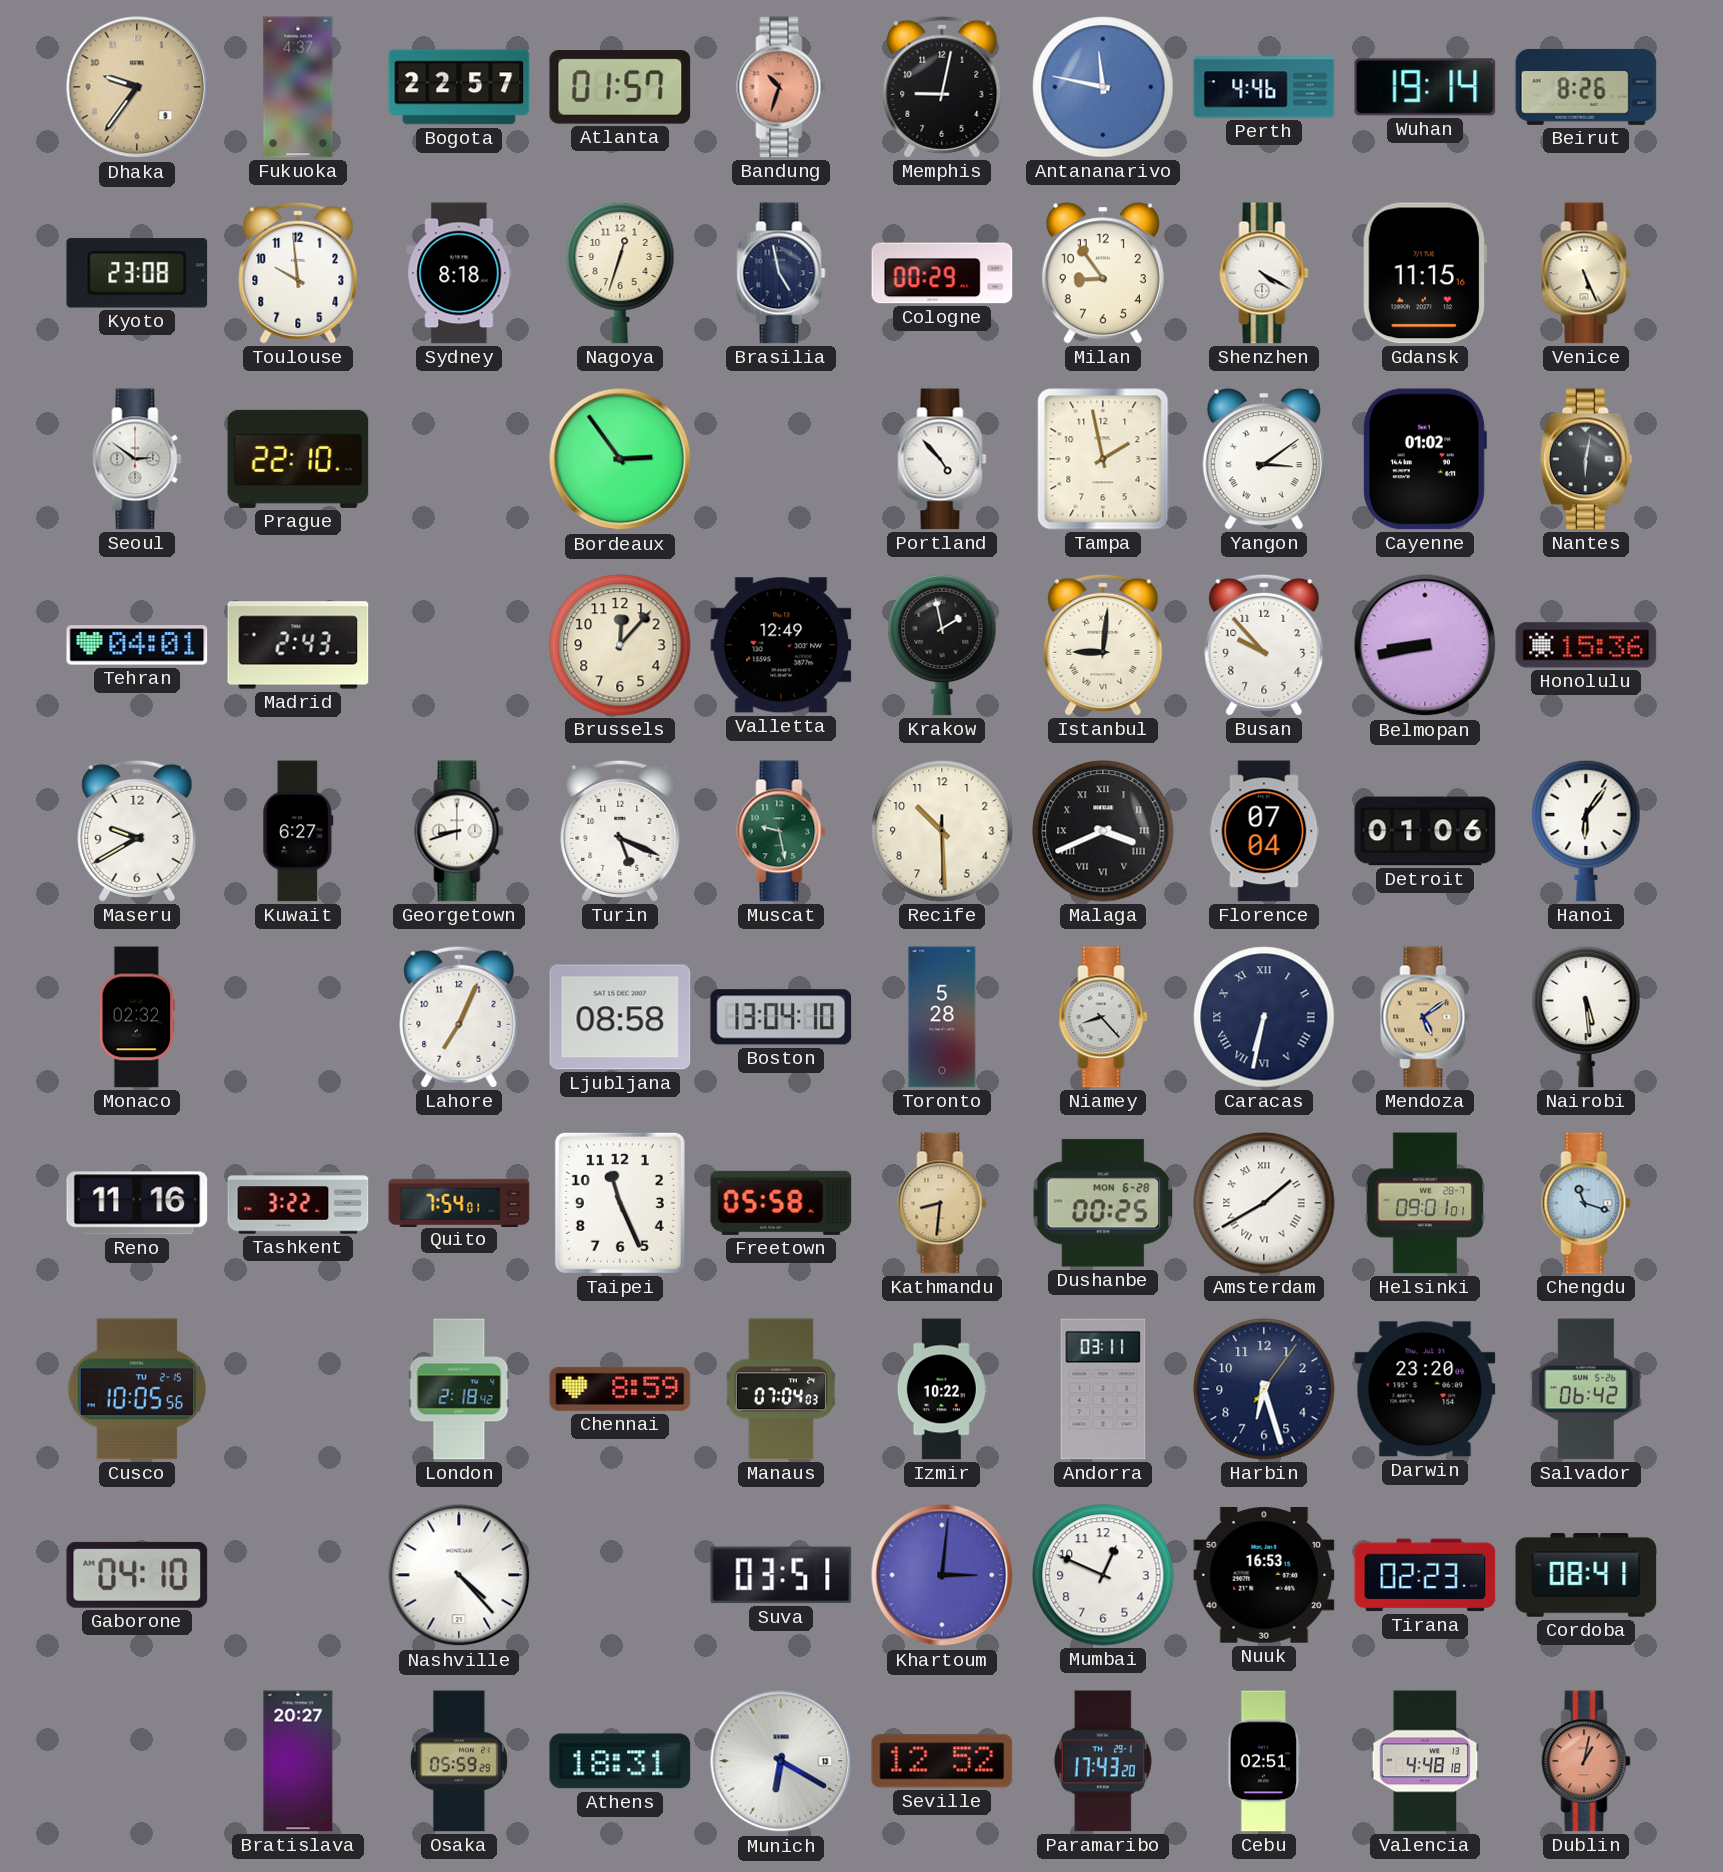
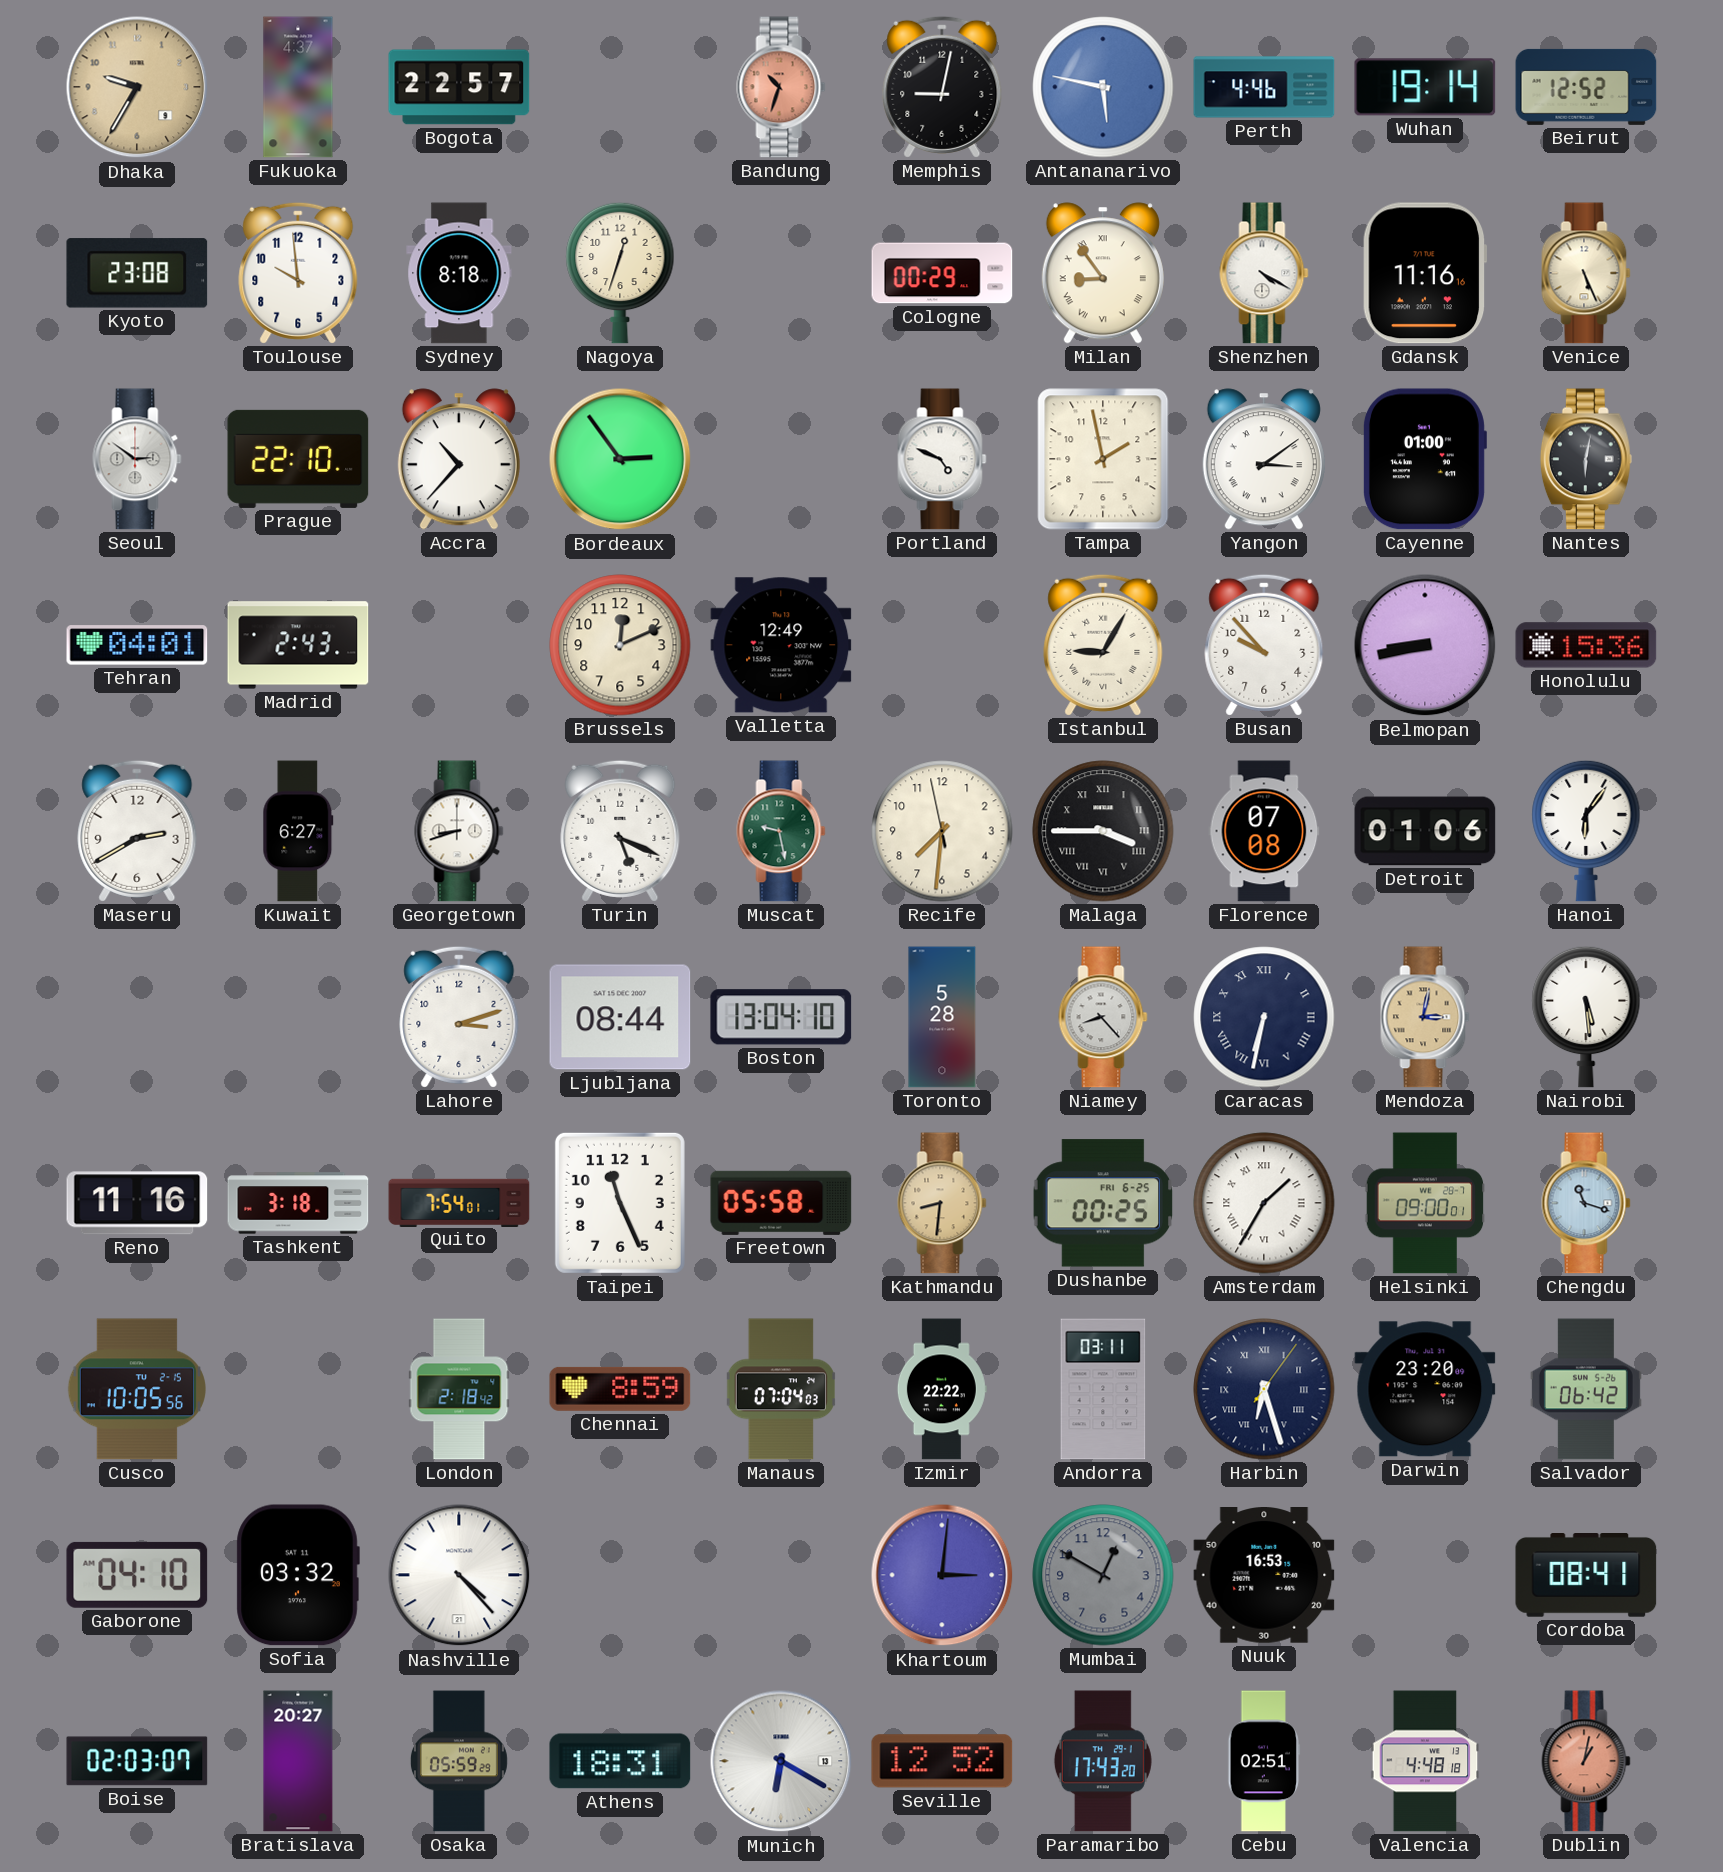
Dhaka: 9:36 -> 9:35
Atlanta: 01:57 -> none
Antananarivo: 11:47 -> 5:47
Beirut: 8:26 -> 12:52
Brasilia: 4:58 -> none
Milan numerals: Arabic -> Roman
Gdansk: 11:15 -> 11:16
Accra: none -> 10:37
Portland: 4:53 -> 4:49
Cayenne: 01:02 -> 01:00
Brussels: 12:07 -> 12:11
Krakow: 1:58 -> none
Istanbul: 9:01 -> 9:05
Maseru: 9:40 -> 2:40
Recife: 10:29 -> 7:30
Malaga: 3:41 -> 3:45
Florence: 07:04 -> 07:08
Monaco: 02:32 -> none
Lahore: 7:04 -> 3:12
Ljubljana: 08:58 -> 08:44
Mendoza: 5:09 -> 3:02
Tashkent: 3:22 -> 3:18
Dushanbe date: MON 6-28 -> FRI 6-25
Amsterdam: 1:40 -> 1:35
Helsinki: 09:01 -> 09:00
Izmir: 10:22 -> 22:22
Harbin numerals: Arabic -> Roman
Sofia: none -> 03:32
Suva: 03:51 -> none
Mumbai: 12:49 -> 12:50
Mumbai dial: white -> grey
Tirana: 02:23 -> none
Boise: none -> 02:03
